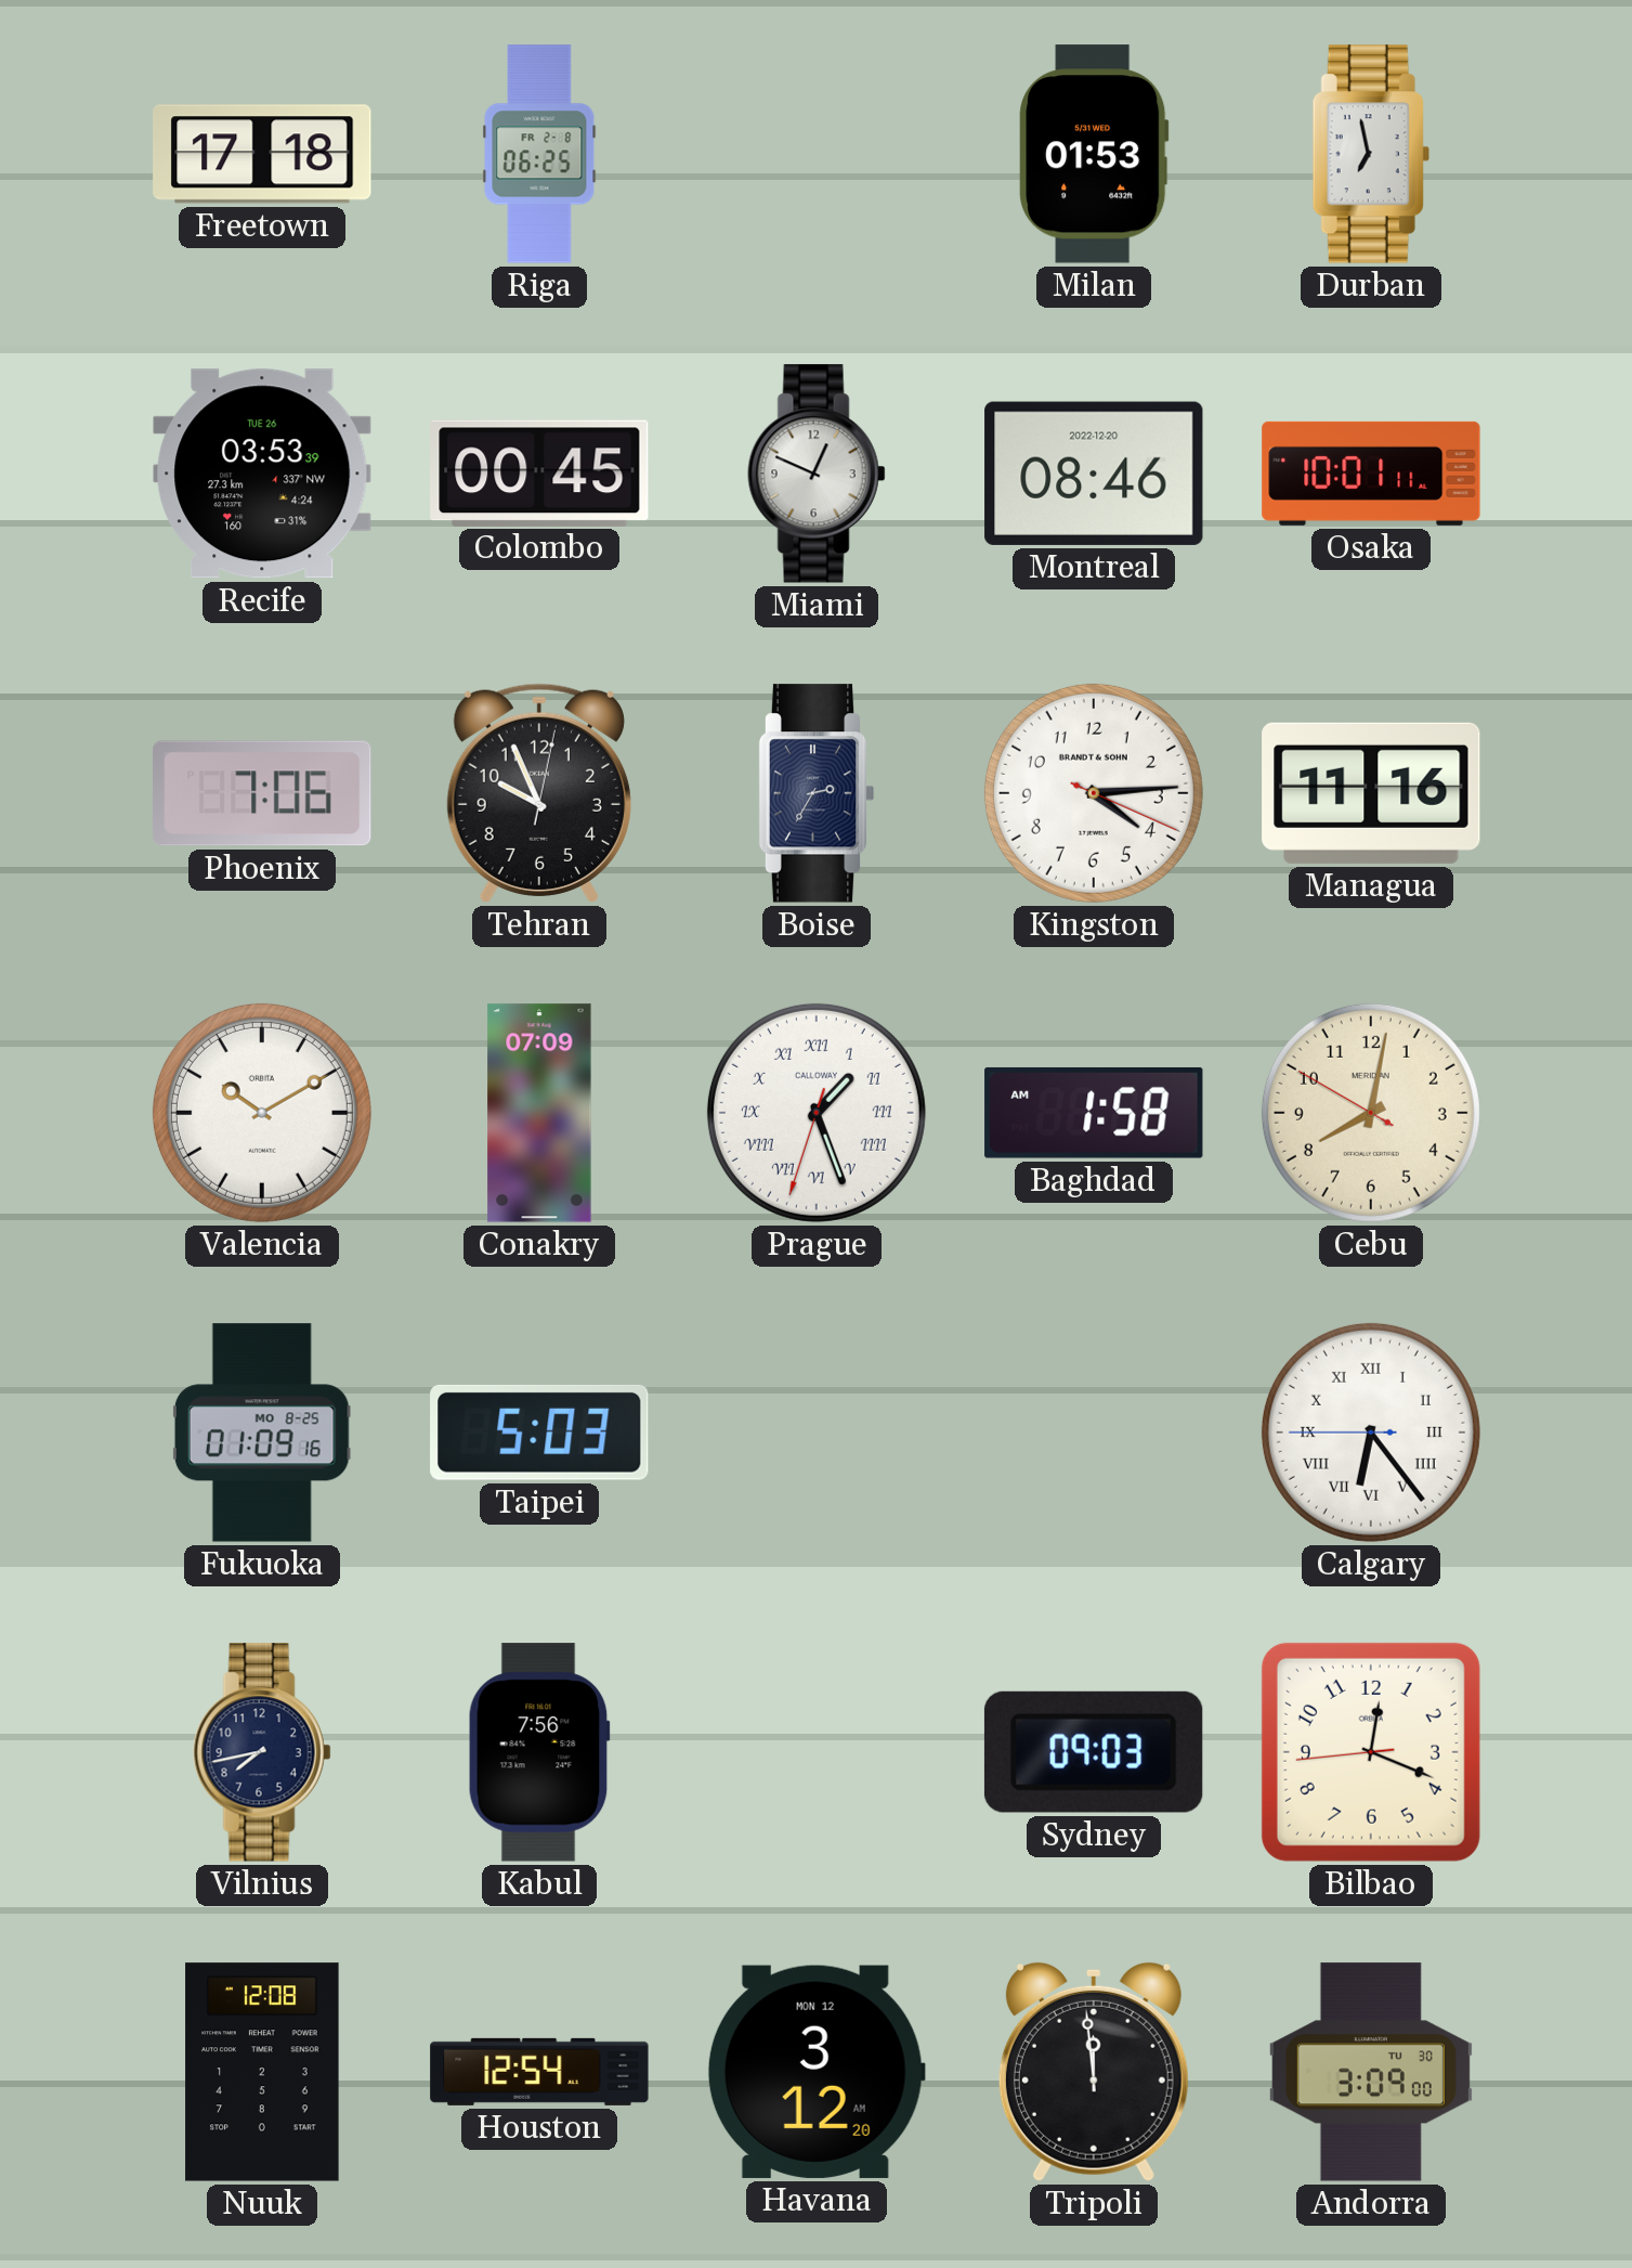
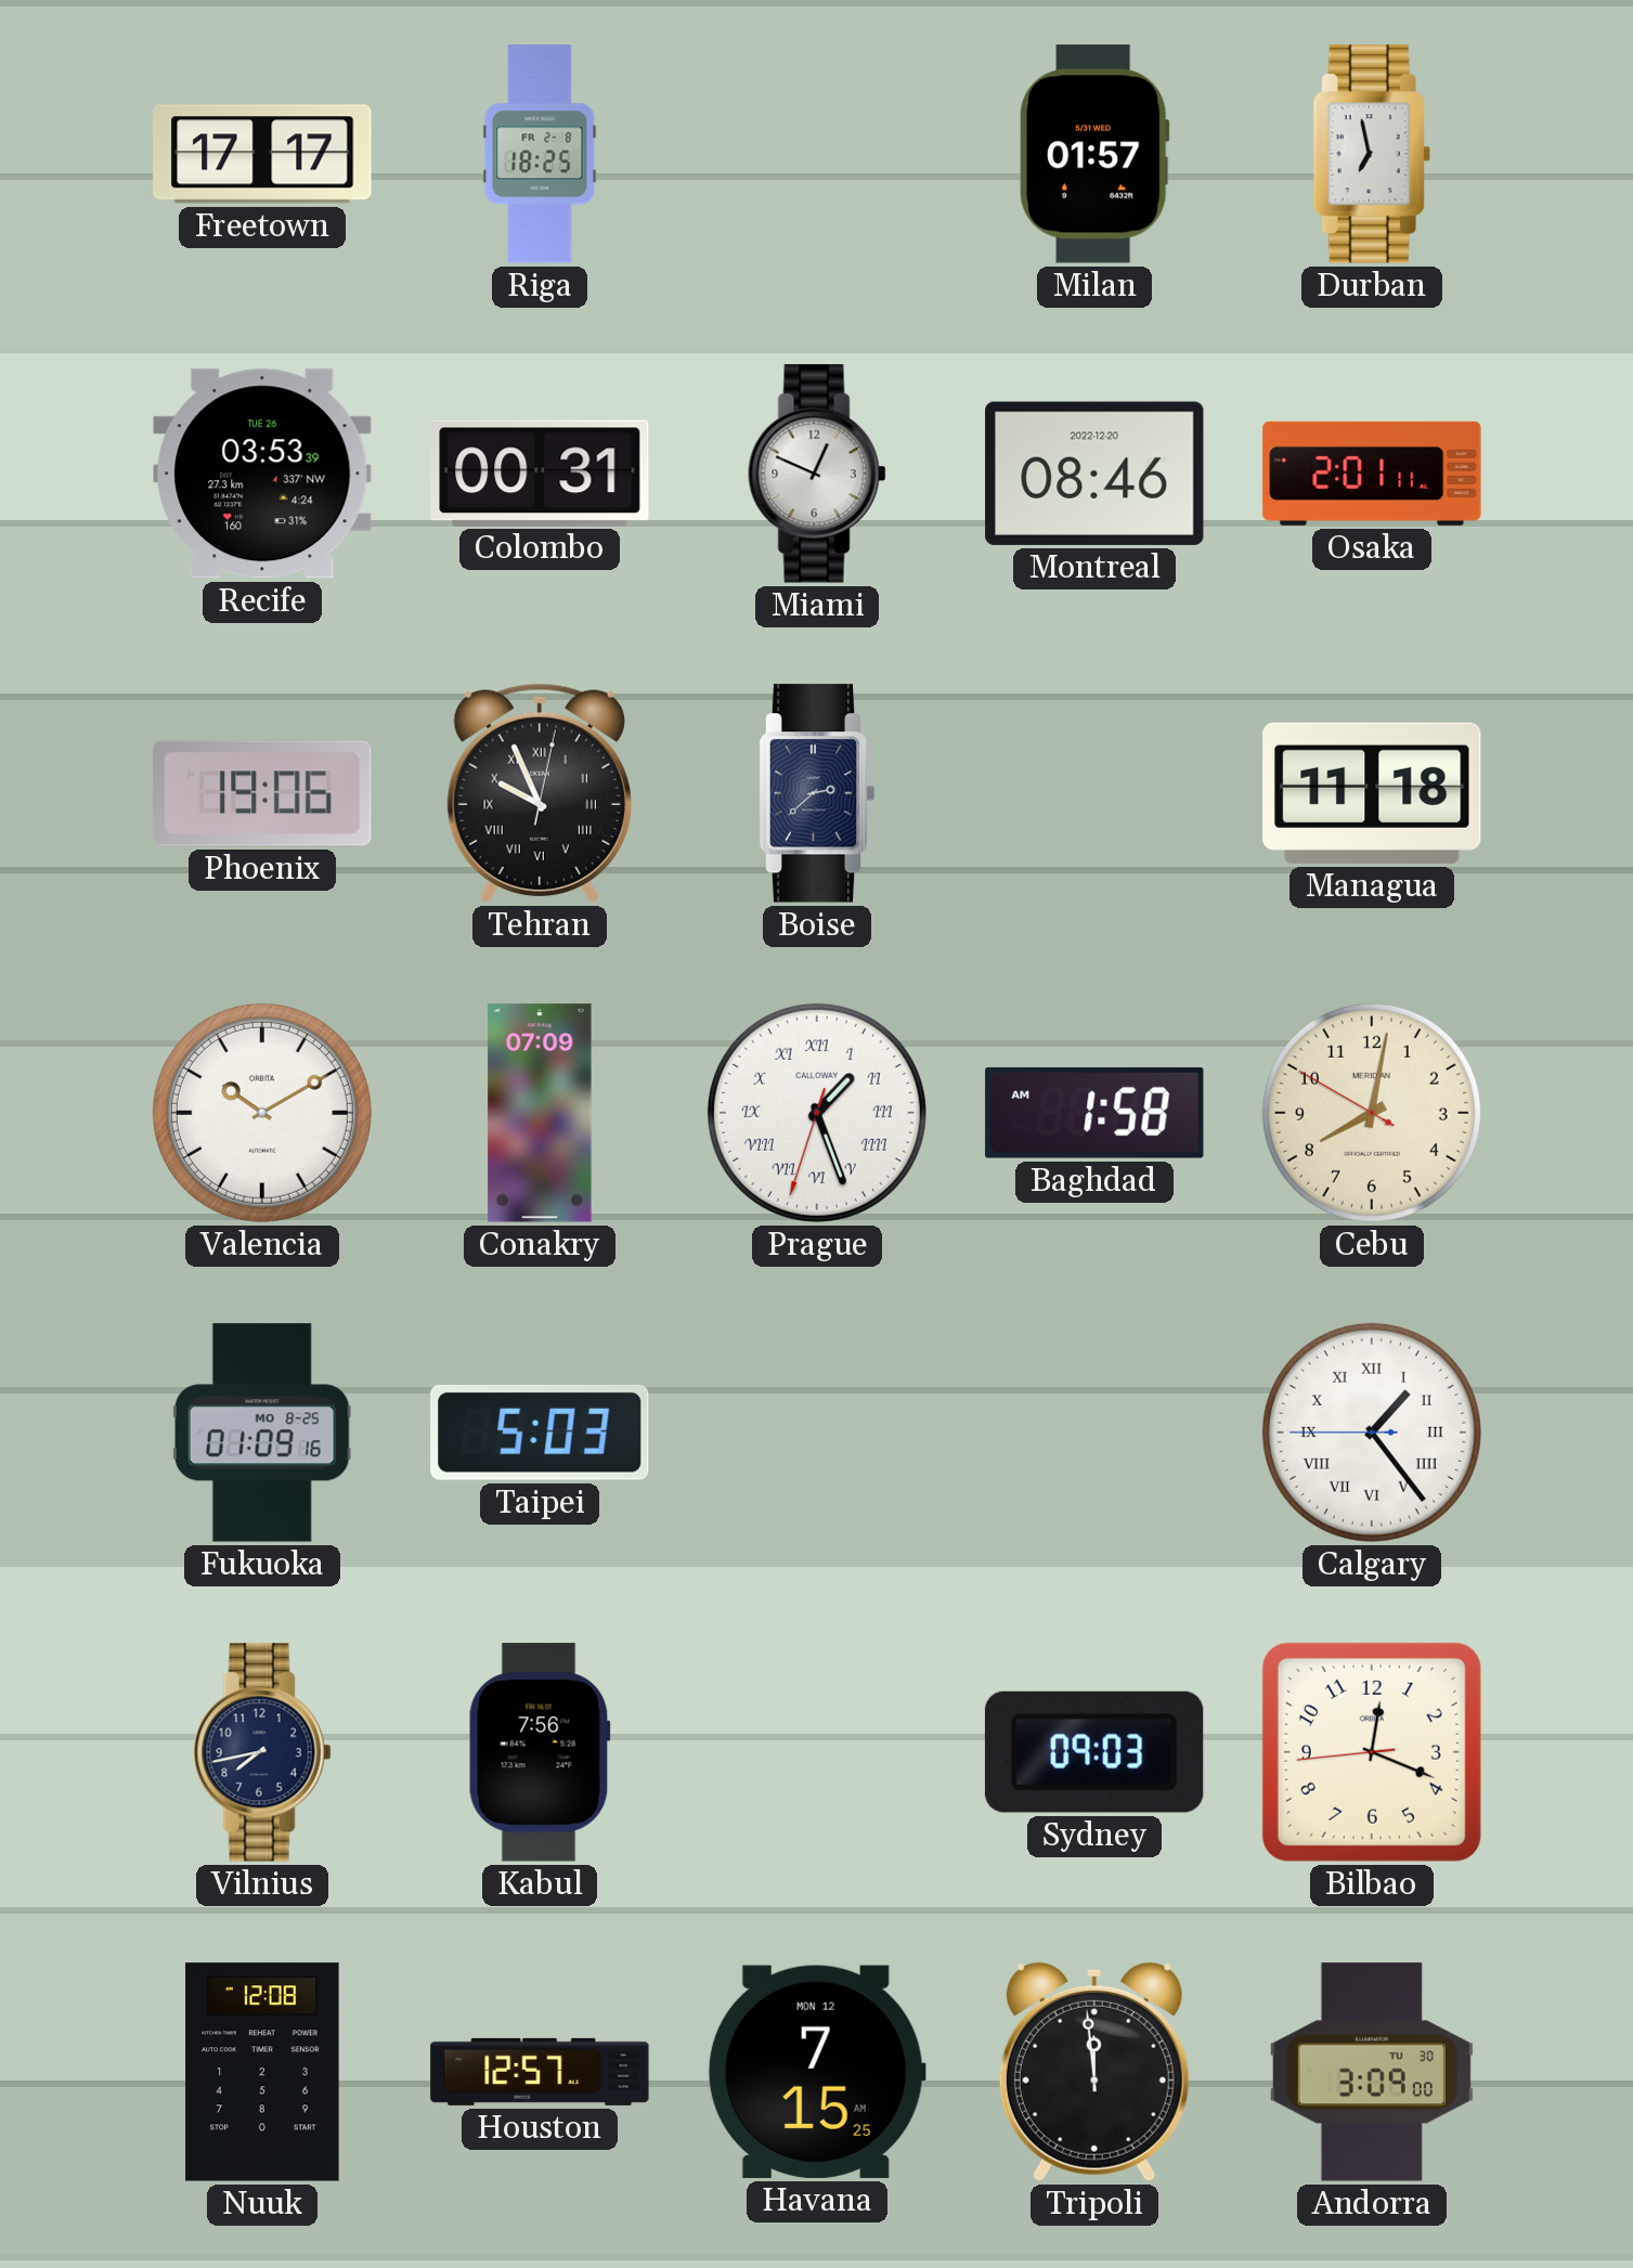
Freetown: 17:18 -> 17:17
Riga: 06:25 -> 18:25
Milan: 01:53 -> 01:57
Colombo: 00:45 -> 00:31
Osaka: 10:01 -> 2:01
Phoenix: 7:06 -> 19:06
Tehran numerals: Arabic -> Roman
Boise: 2:35 -> 2:38
Kingston: 4:14 -> none
Managua: 11:16 -> 11:18
Calgary: 6:23 -> 1:23
Houston: 12:54 -> 12:57
Havana: 3:12 -> 7:15
